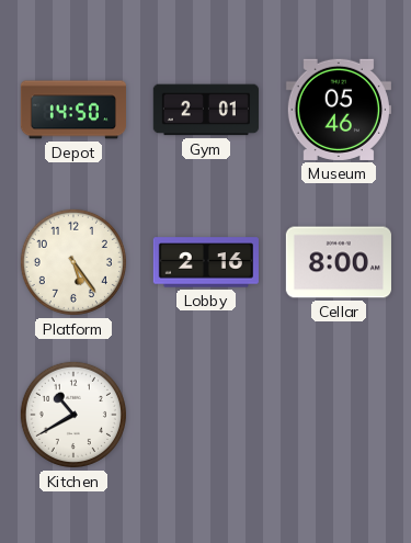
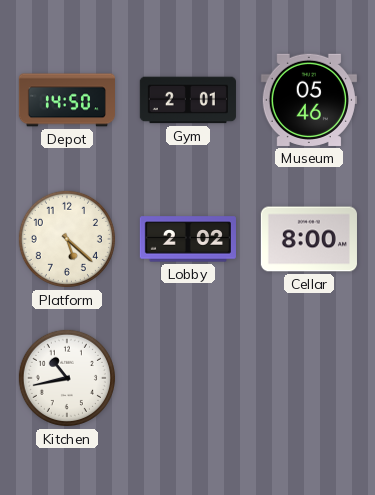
Platform: 5:24 -> 5:22
Lobby: 2:16 -> 2:02
Kitchen: 10:40 -> 10:43
